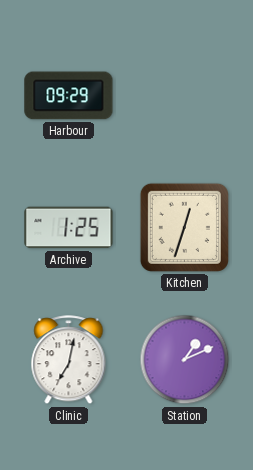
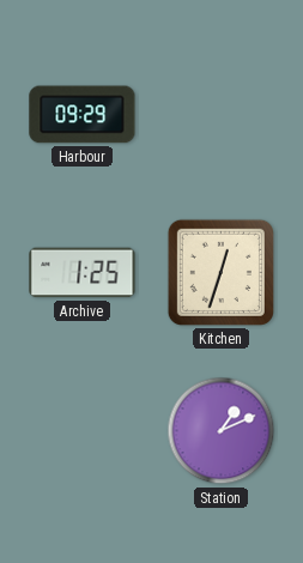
Clinic: 7:02 -> none
